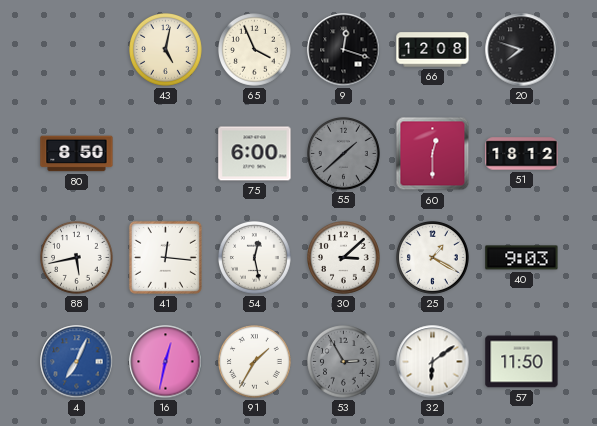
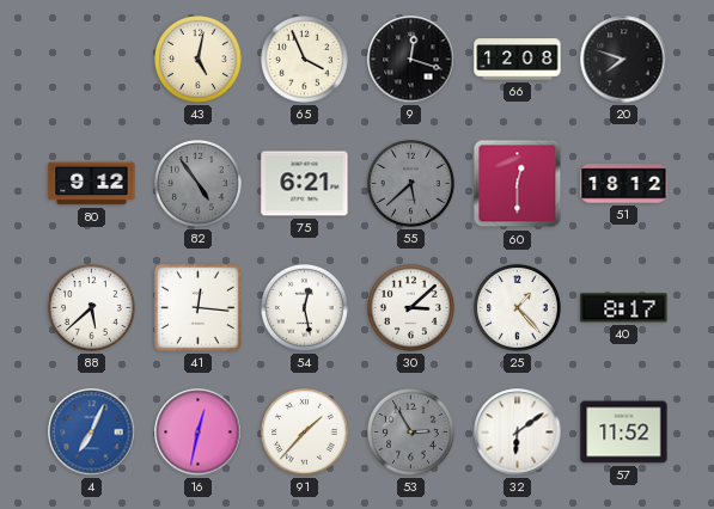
80: 8:50 -> 9:12
82: none -> 4:54
75: 6:00 -> 6:21
55: 1:38 -> 5:38
88: 5:43 -> 5:38
25: 1:20 -> 1:23
40: 9:03 -> 8:17
91: 1:35 -> 1:37
57: 11:50 -> 11:52
